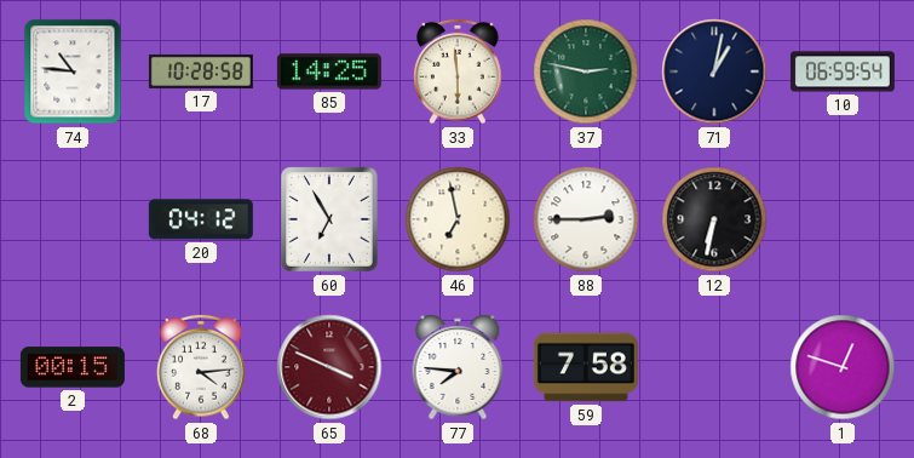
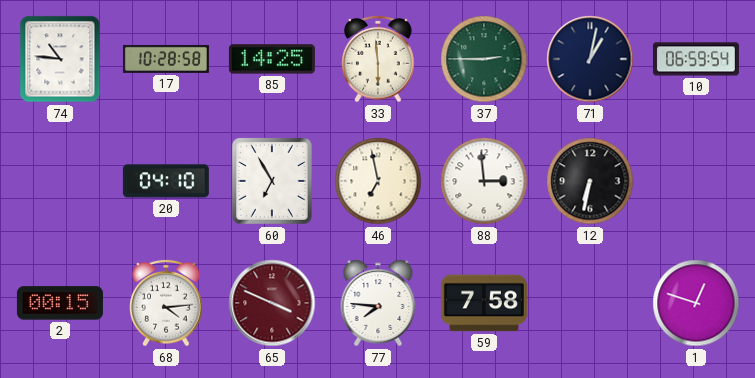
37: 2:47 -> 2:45
20: 04:12 -> 04:10
88: 2:45 -> 2:59
